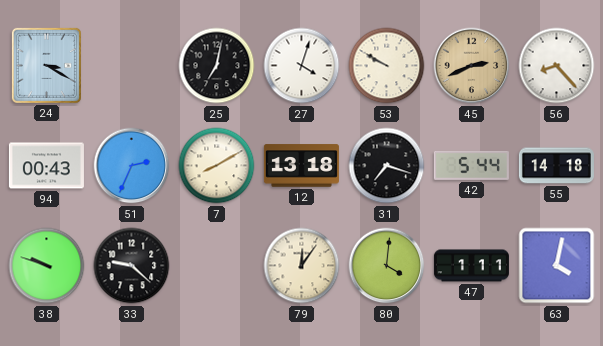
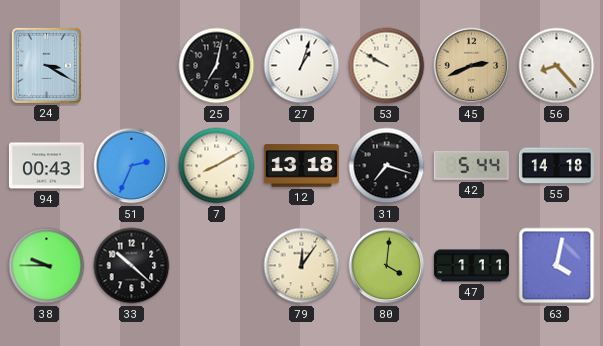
27: 4:03 -> 1:03
38: 9:48 -> 9:45
33: 9:22 -> 10:22
